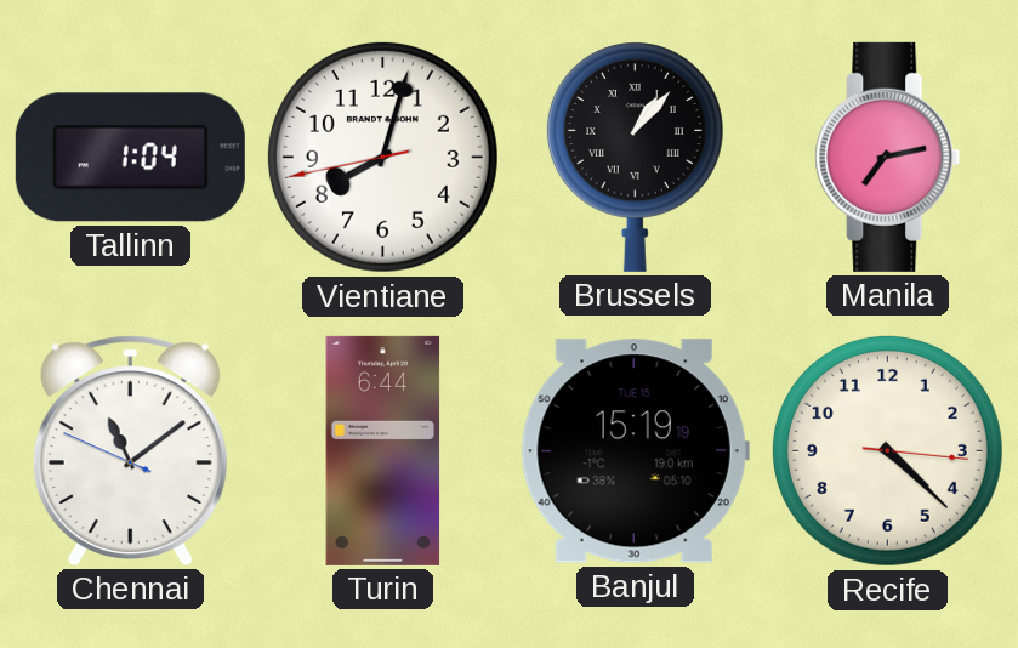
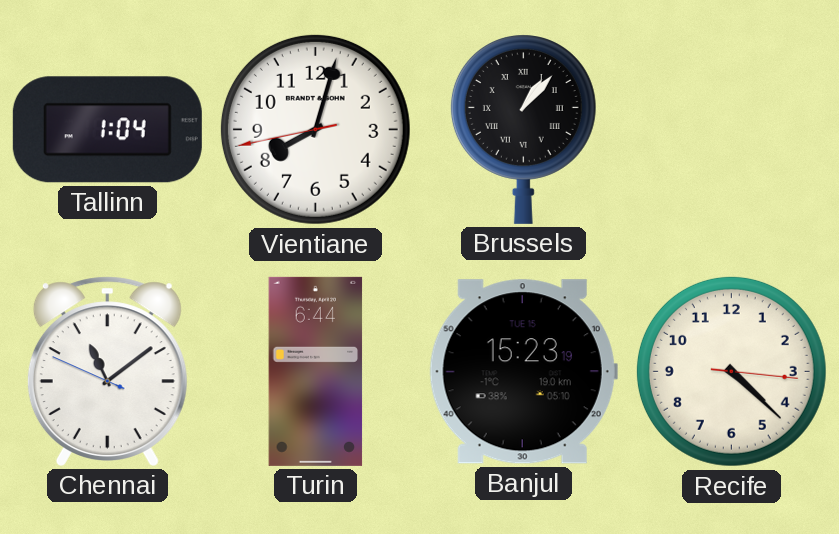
Manila: 7:13 -> none
Banjul: 15:19 -> 15:23
